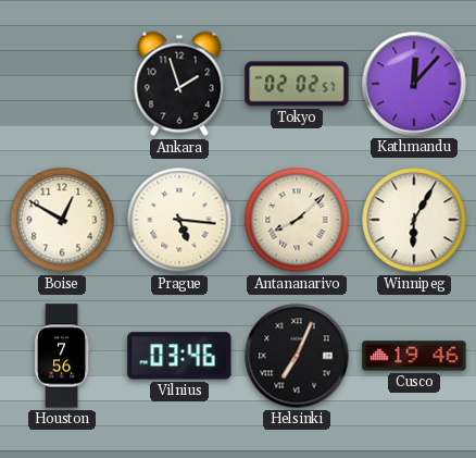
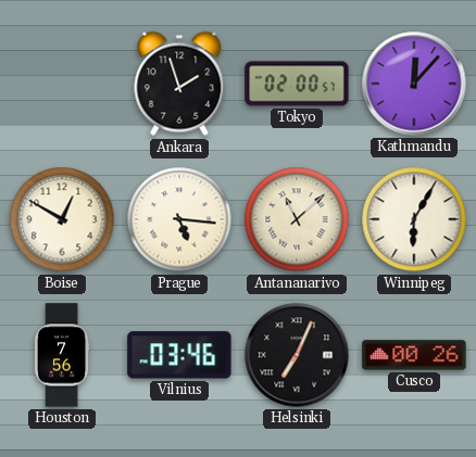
Tokyo: 02:02 -> 02:00
Antananarivo: 8:08 -> 11:08
Cusco: 19:46 -> 00:26
